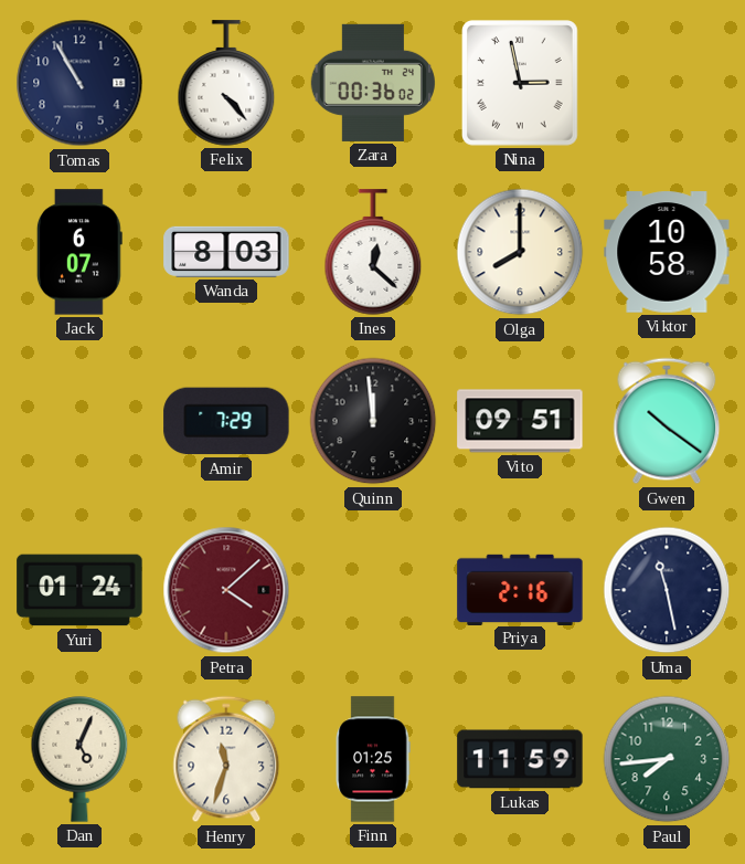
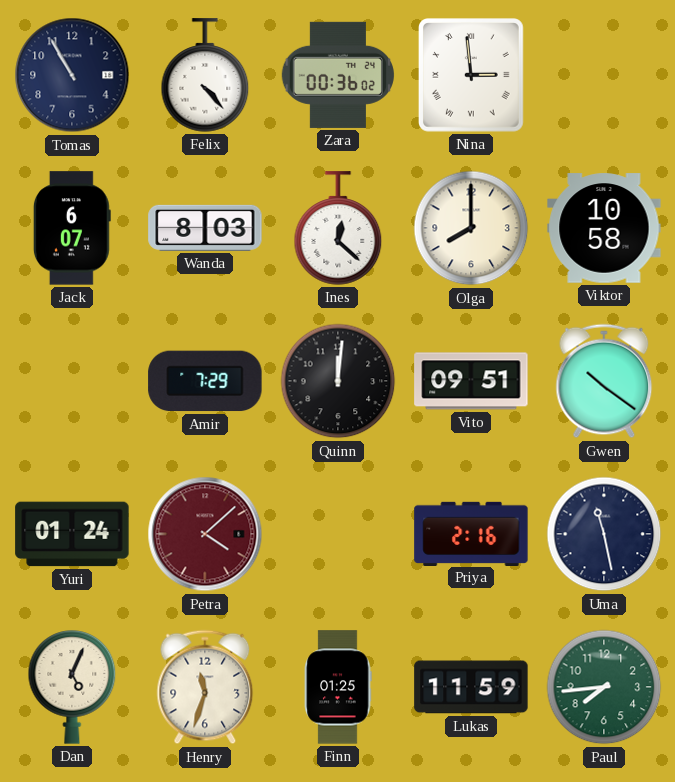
Nina: 2:58 -> 2:59
Quinn: 11:59 -> 12:01
